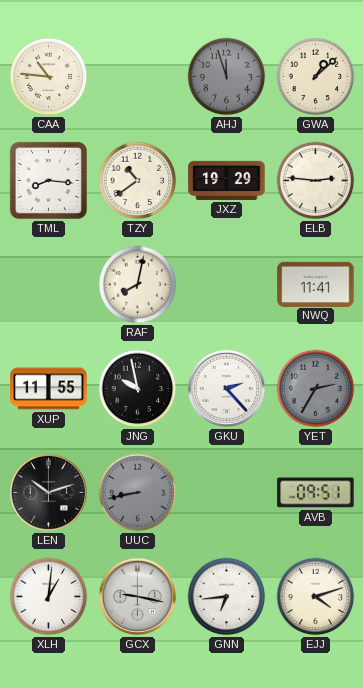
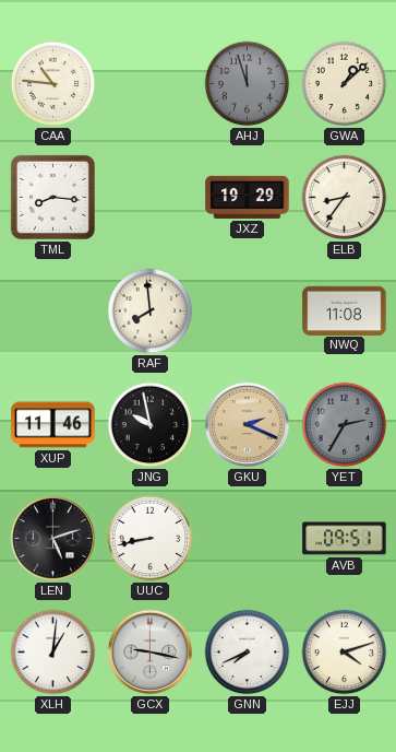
TZY: 10:39 -> none
ELB: 2:46 -> 8:36
RAF: 8:02 -> 7:59
NWQ: 11:41 -> 11:08
XUP: 11:55 -> 11:46
GKU: 2:23 -> 2:19
GKU dial: white -> champagne
LEN: 10:12 -> 5:12
UUC dial: grey -> white
GNN: 6:44 -> 7:41
